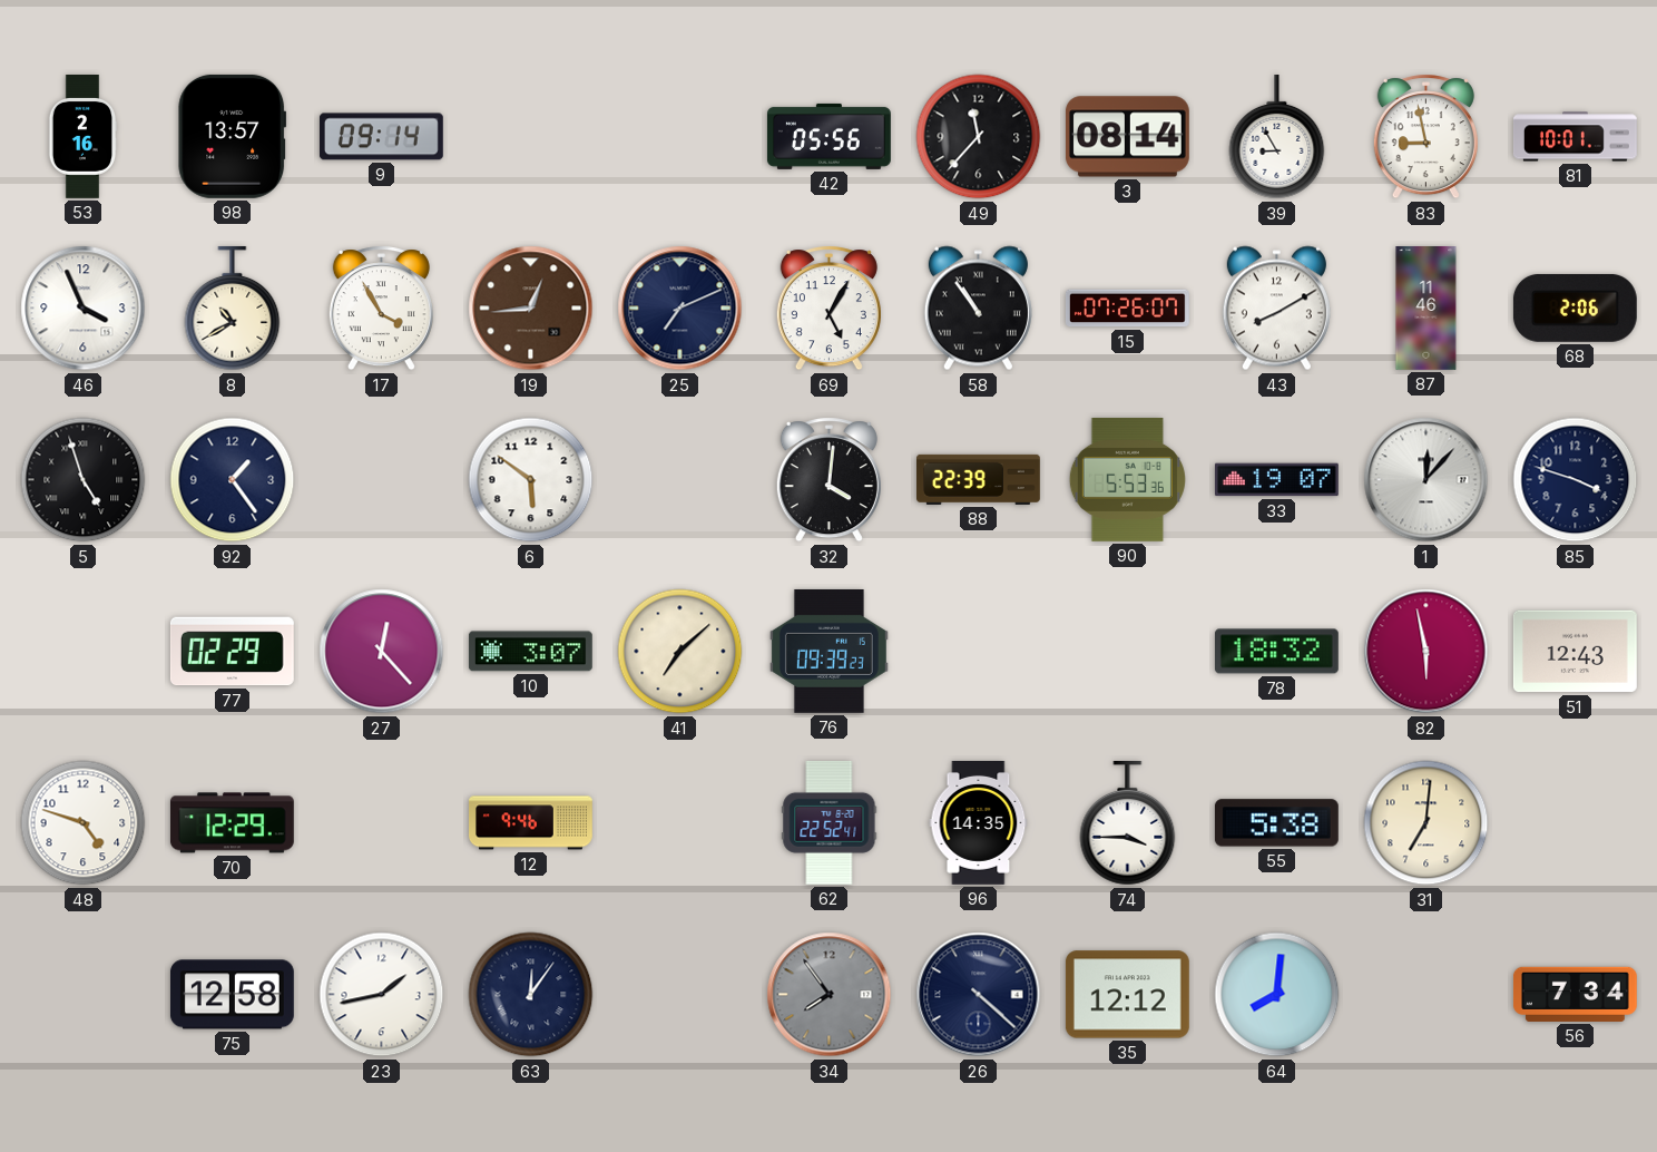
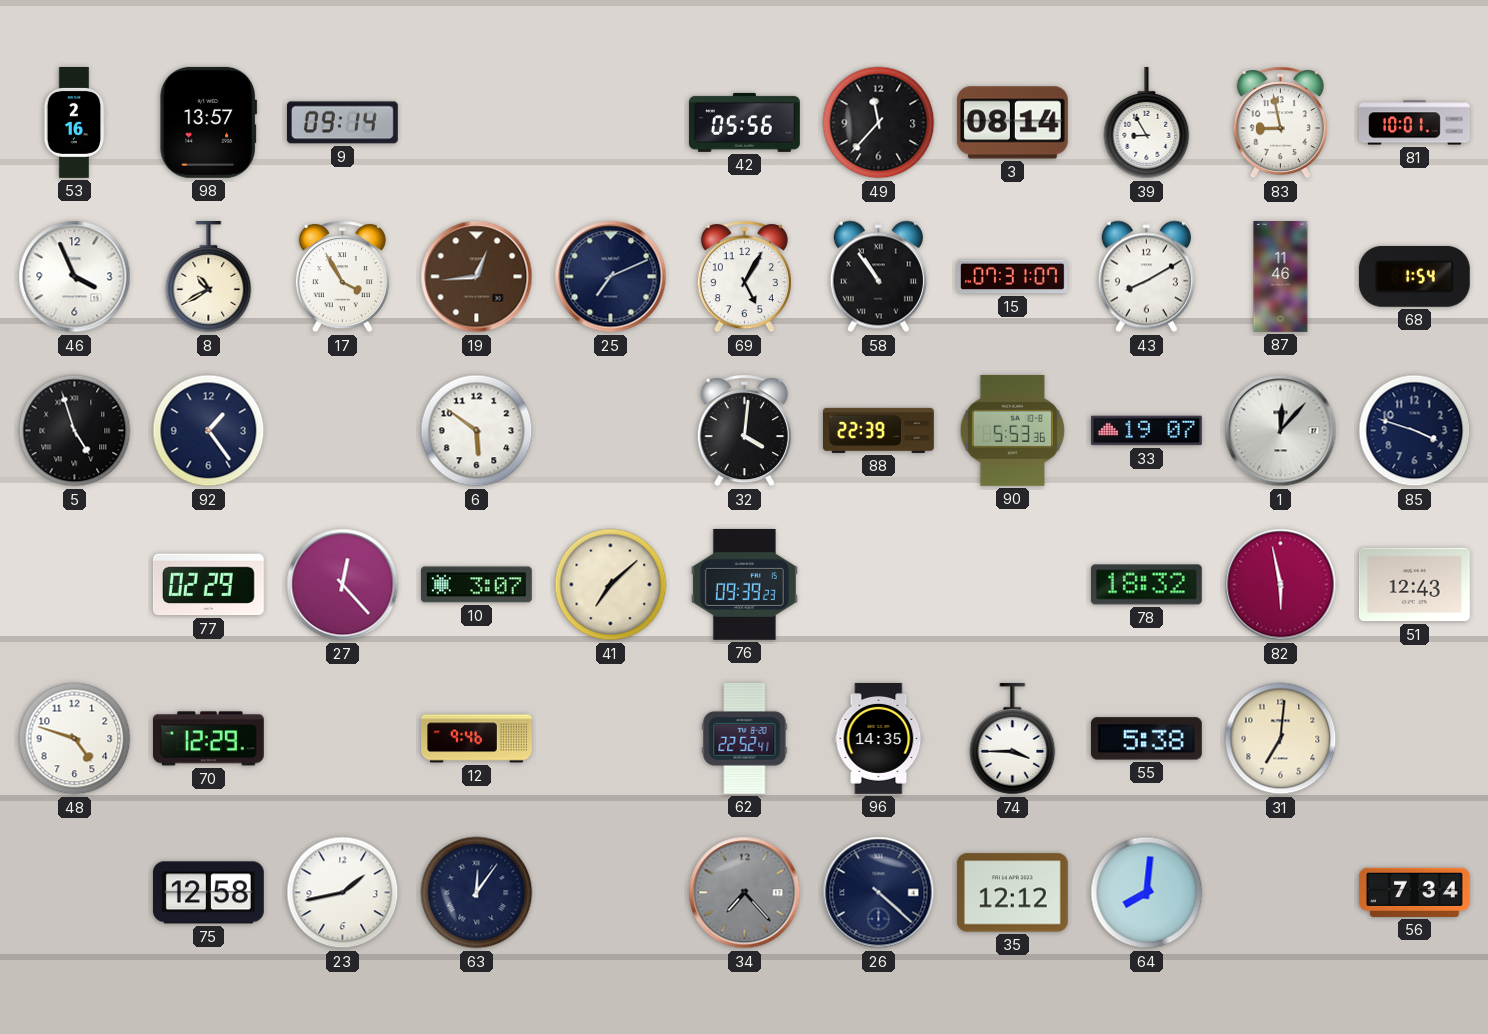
15: 07:26 -> 07:31
68: 2:06 -> 1:54
34: 7:54 -> 7:23
